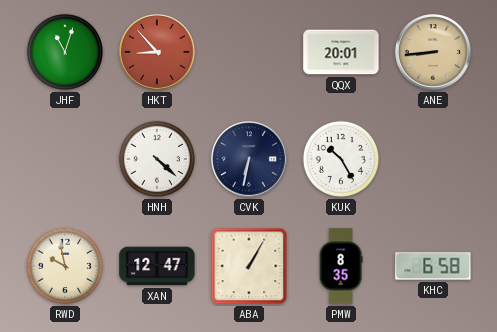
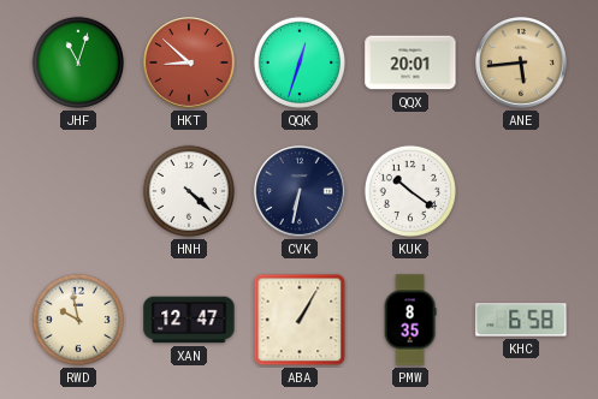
HKT: 8:53 -> 8:52
QQK: none -> 12:33
ANE: 8:44 -> 5:44
KUK: 10:25 -> 10:21
